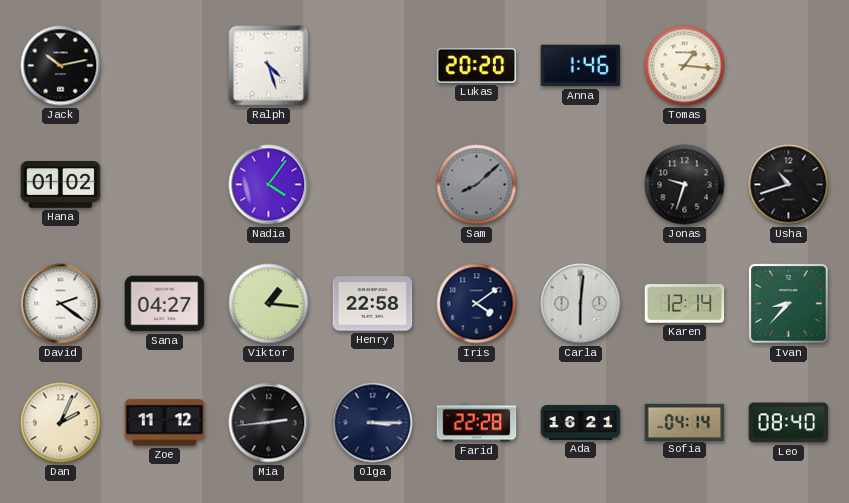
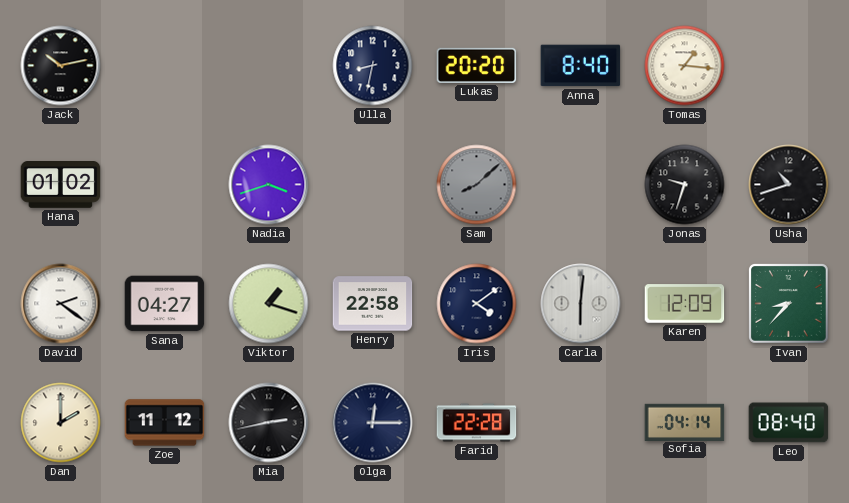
Ralph: 4:27 -> none
Ulla: none -> 8:32
Anna: 1:46 -> 8:40
Nadia: 4:06 -> 3:42
Viktor: 1:16 -> 1:18
Karen: 12:14 -> 12:09
Dan: 2:04 -> 2:00
Mia: 2:44 -> 2:43
Olga: 3:15 -> 12:15
Ada: 16:21 -> none
